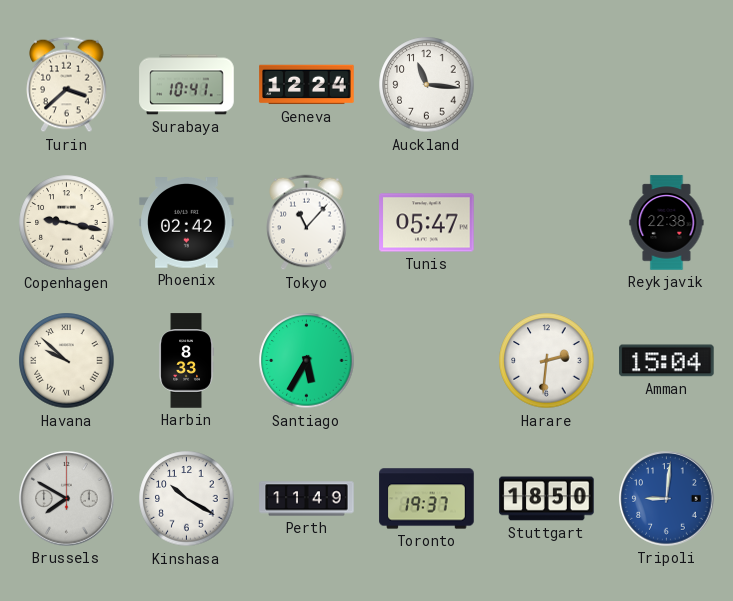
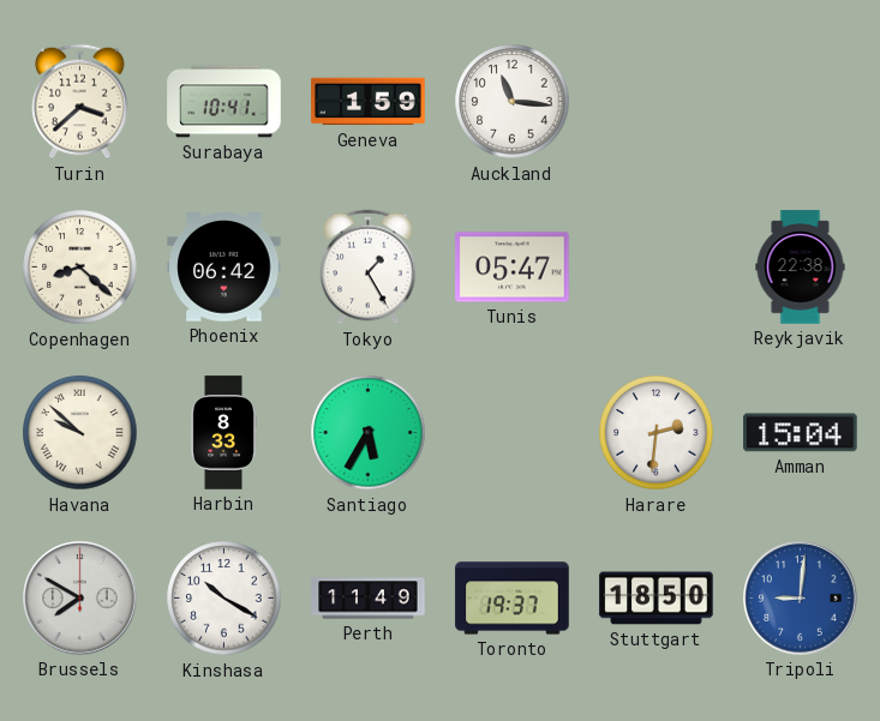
Geneva: 12:24 -> 1:59
Copenhagen: 9:17 -> 8:22
Phoenix: 02:42 -> 06:42
Tokyo: 11:07 -> 1:25
